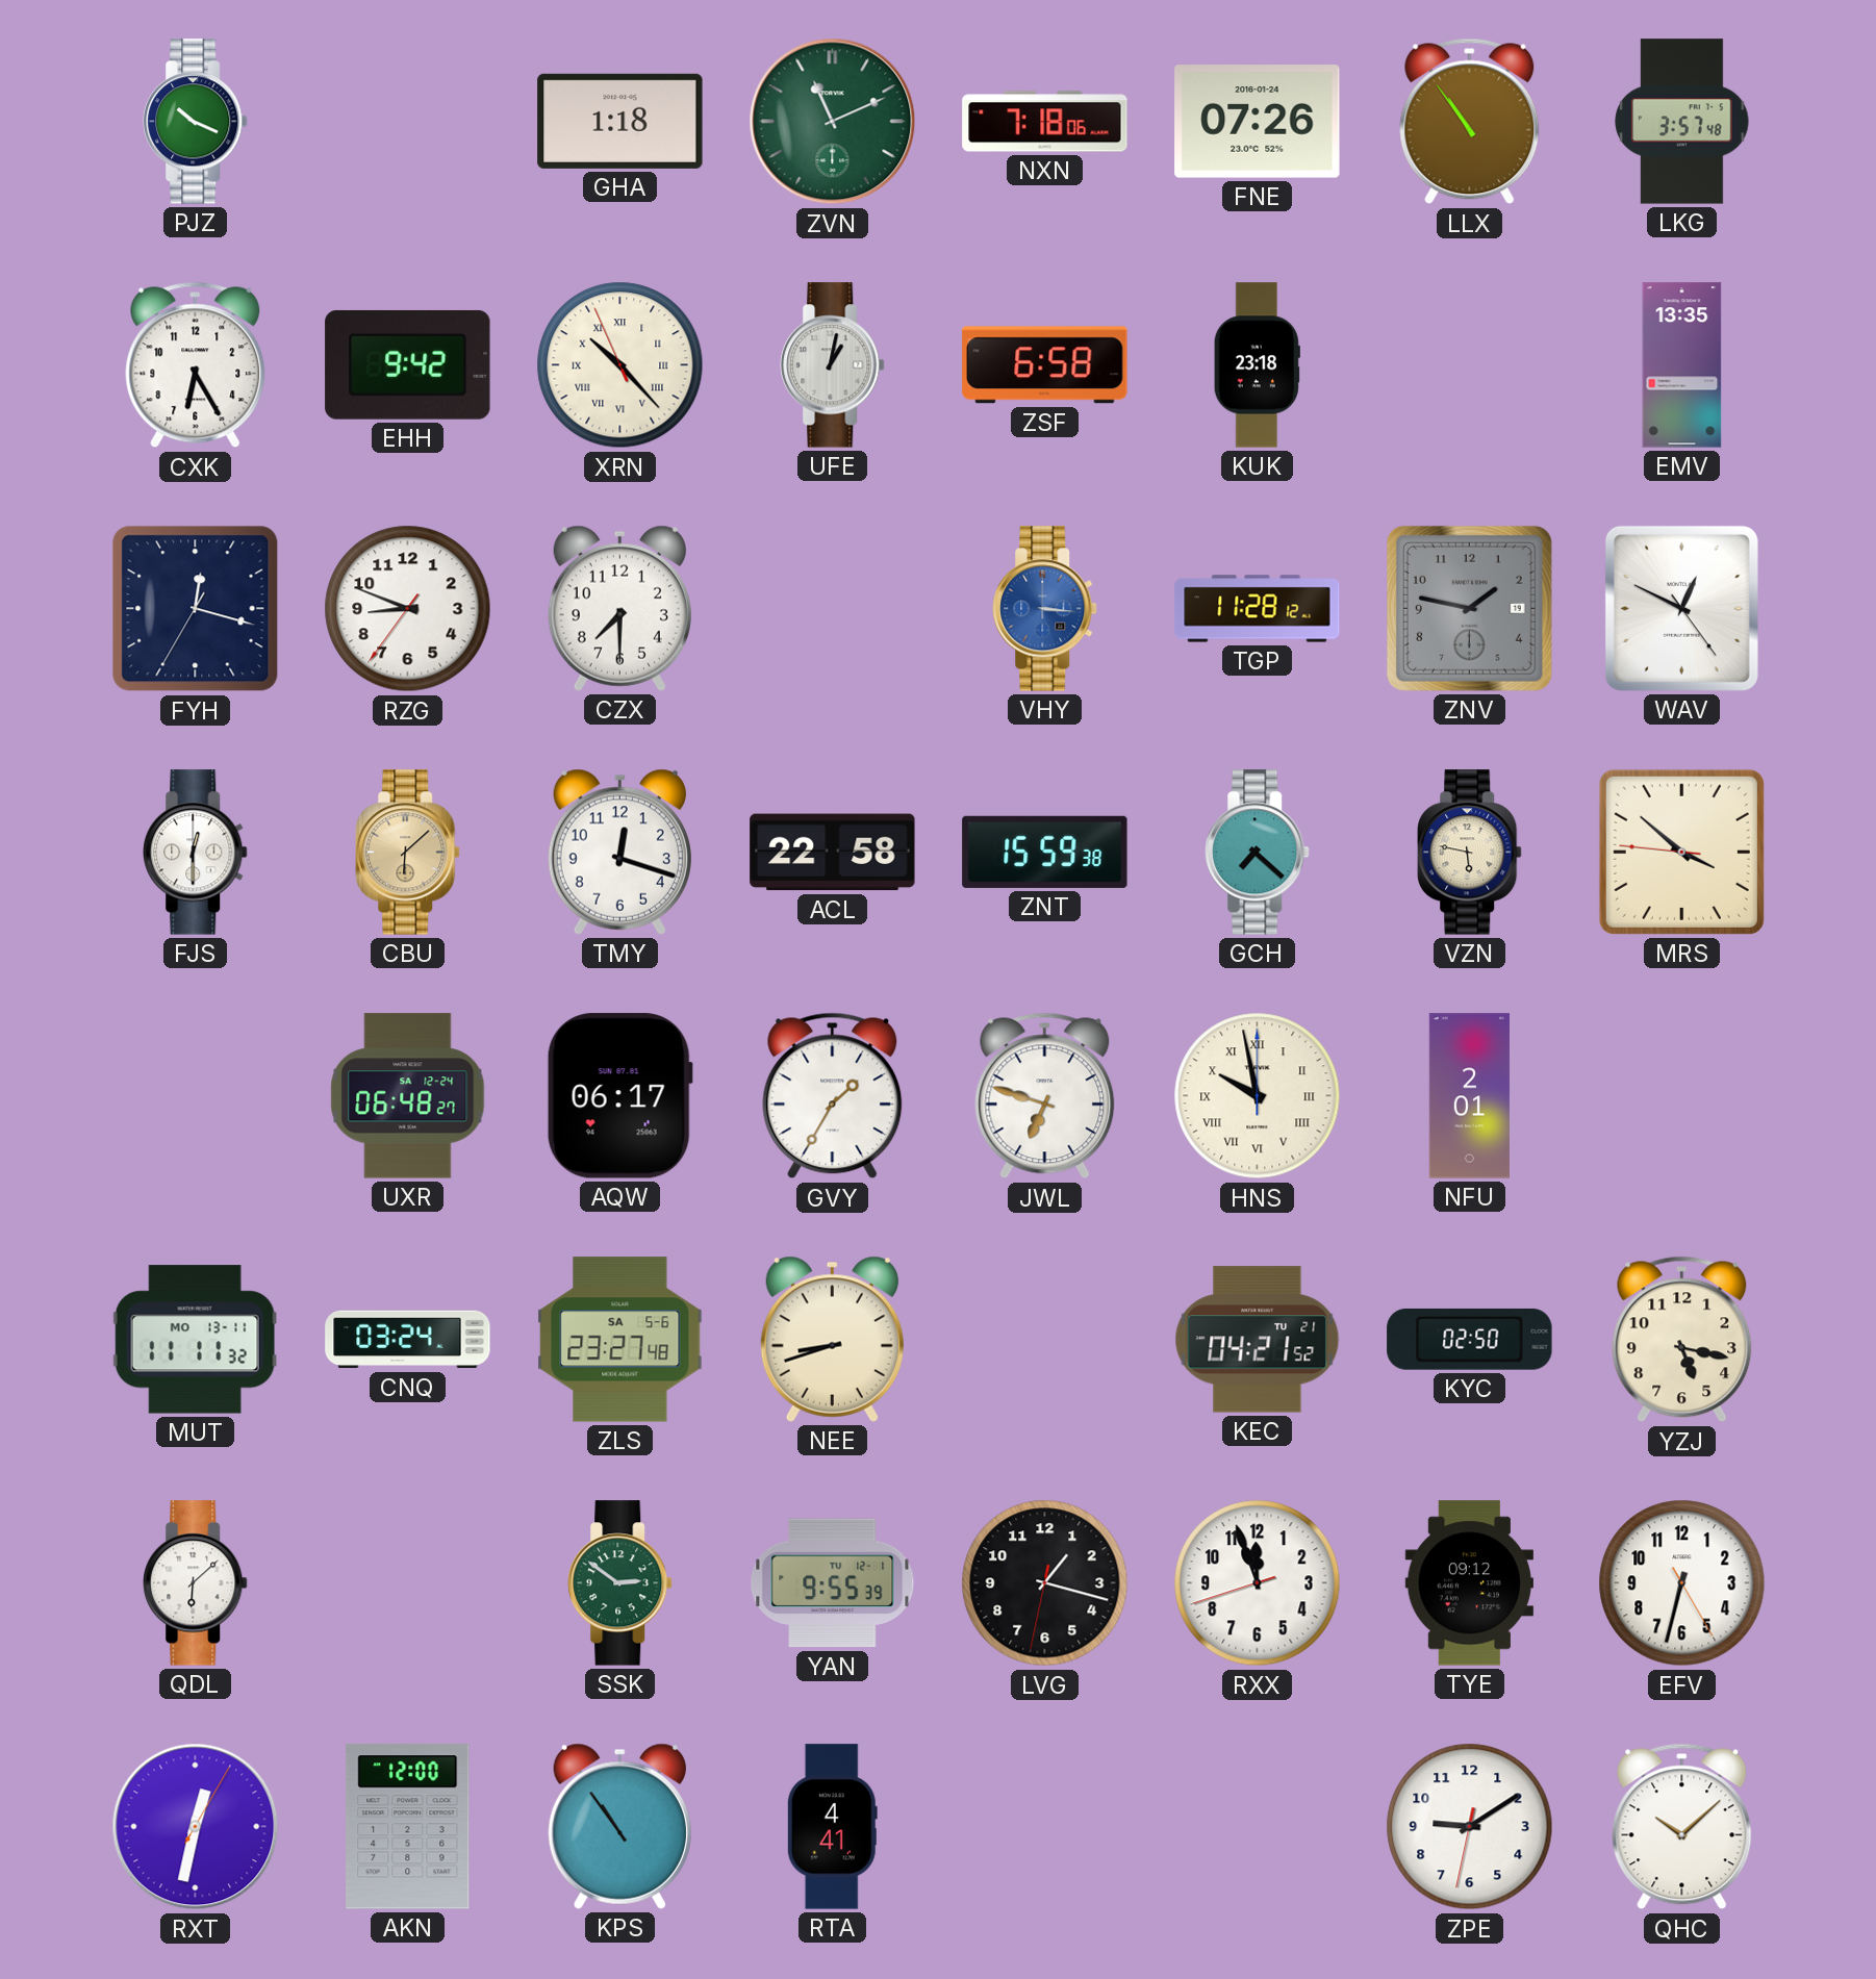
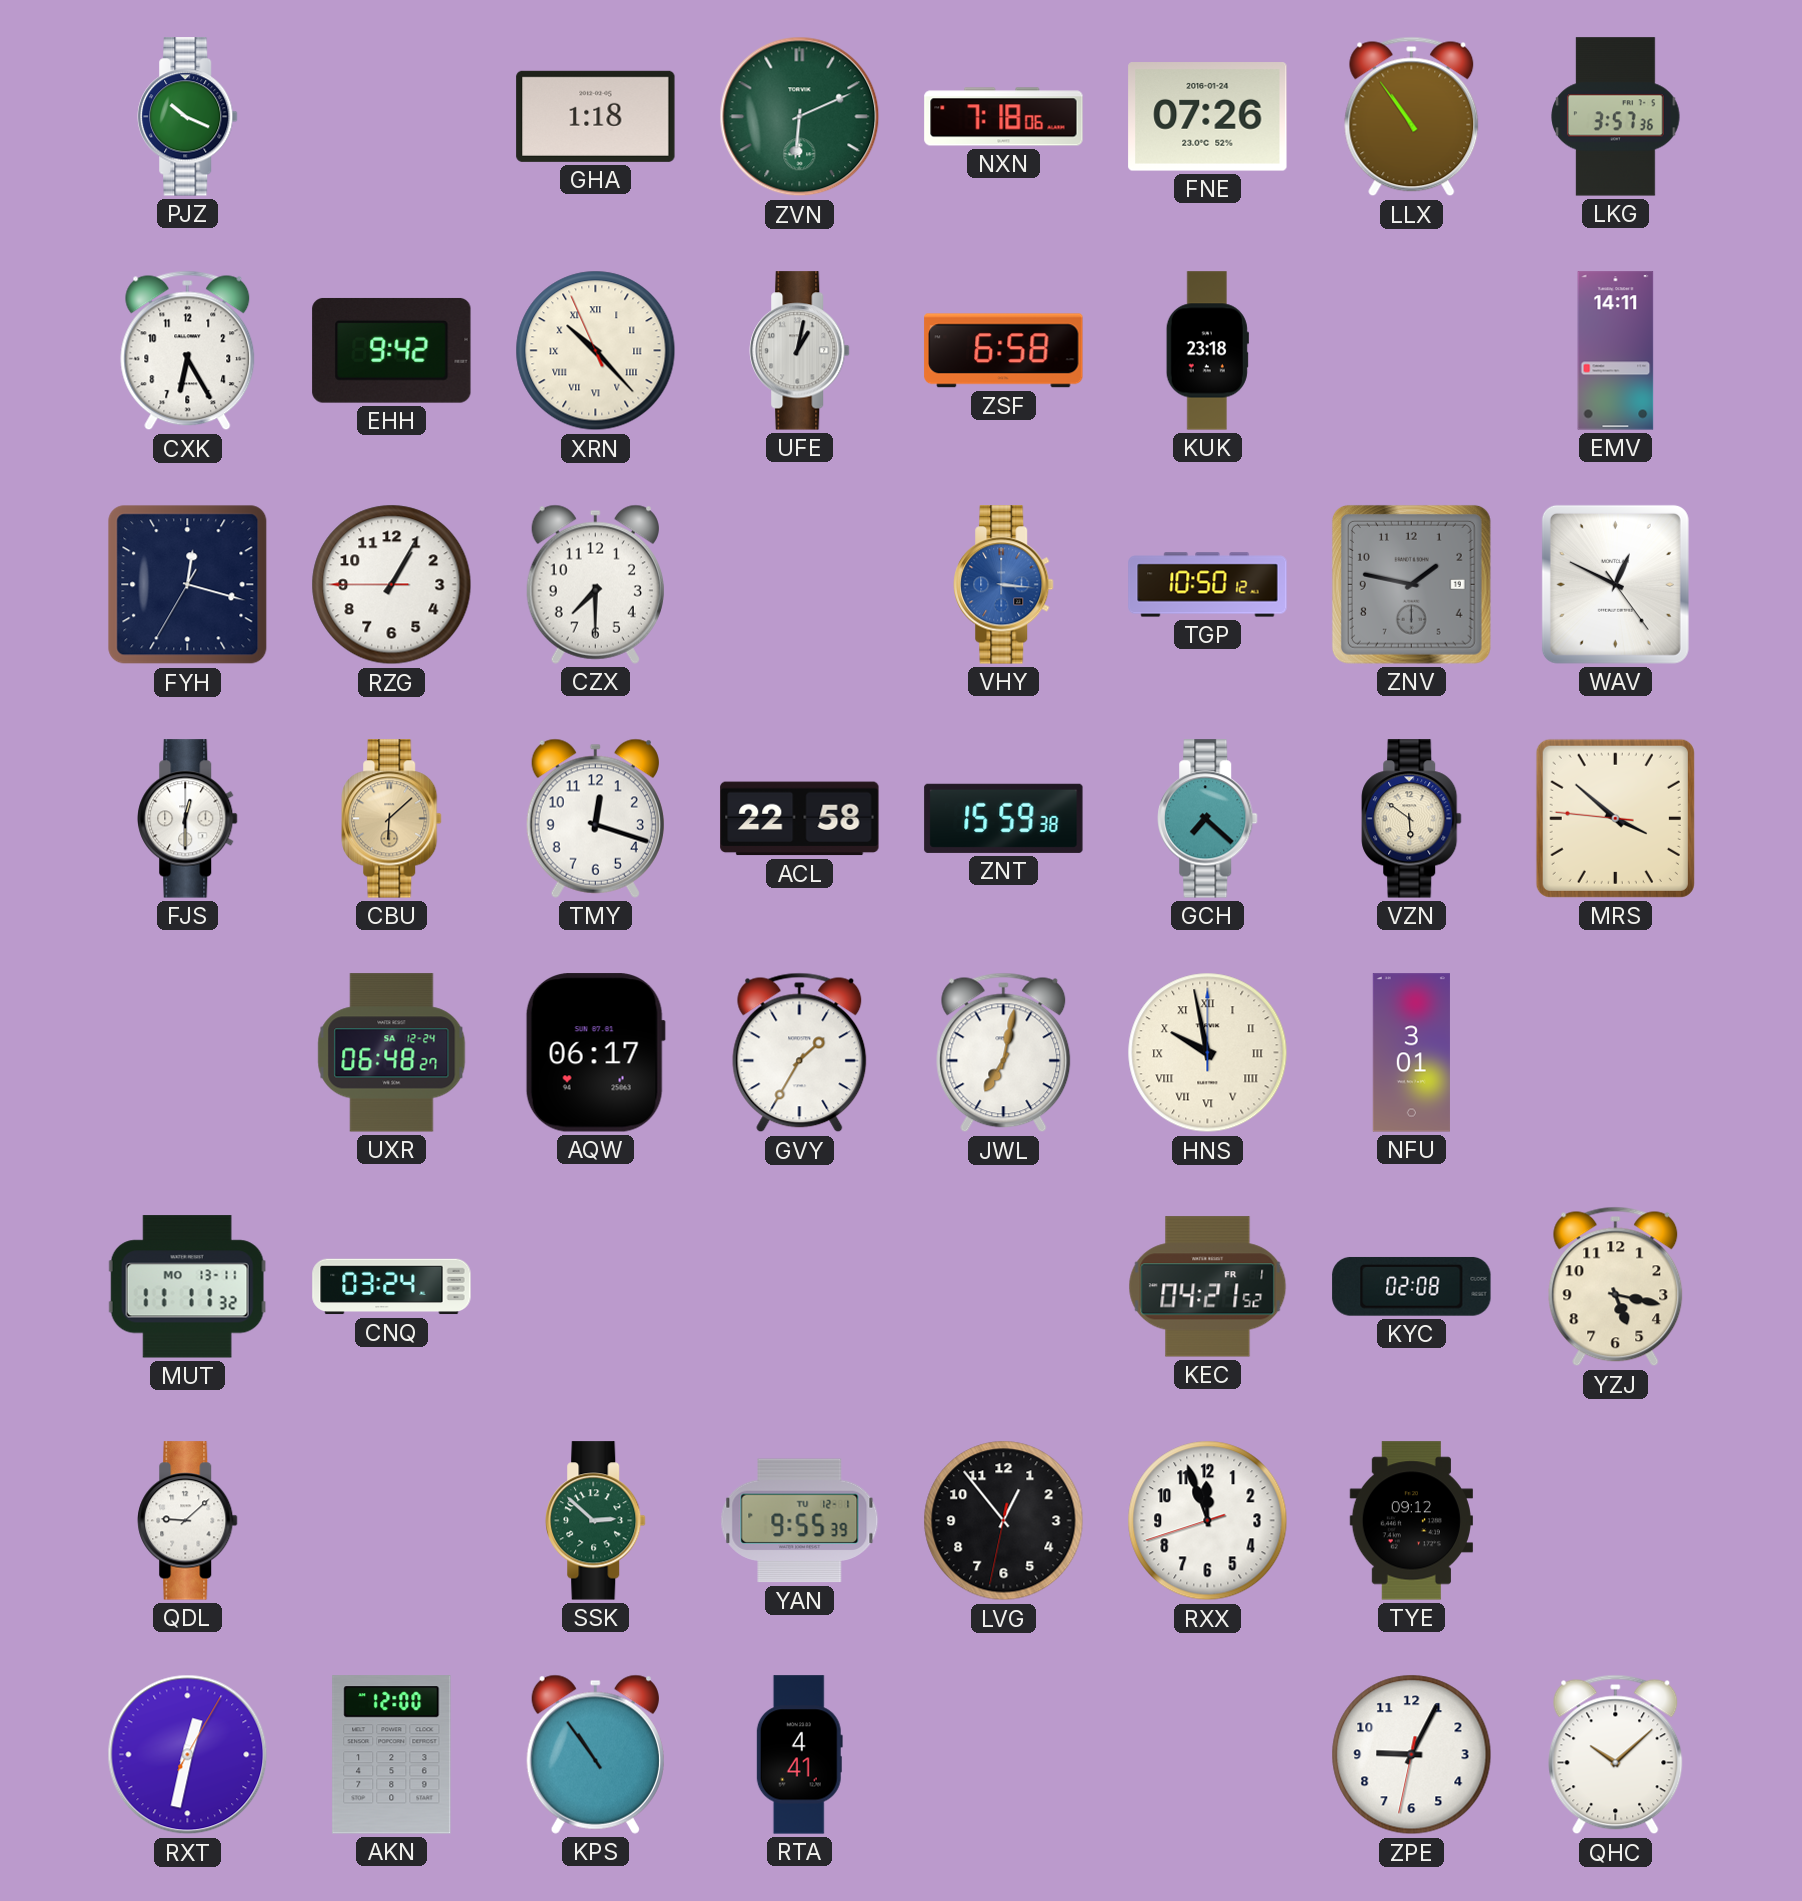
ZVN: 11:11 -> 6:11
LKG: 3:57:48 -> 3:57:36
EMV: 13:35 -> 14:11
RZG: 8:48 -> 1:04
TGP: 11:28 -> 10:50
VZN: 5:47 -> 5:51
JWL: 6:48 -> 7:02
NFU: 2:01 -> 3:01
ZLS: 23:27 -> none
NEE: 8:42 -> none
KEC date: TU 21 -> FR 1
KYC: 02:50 -> 02:08
QDL: 6:08 -> 9:08
SSK: 2:51 -> 2:52
LVG: 1:17 -> 12:53
EFV: 6:32 -> none
ZPE: 9:09 -> 9:04
